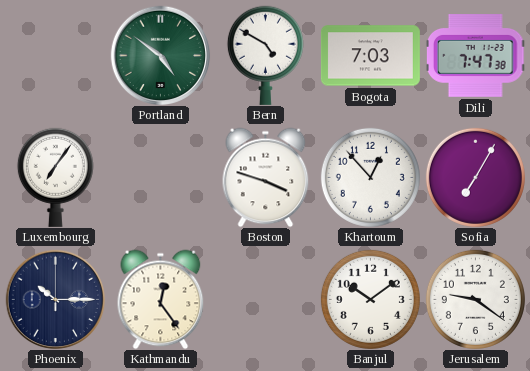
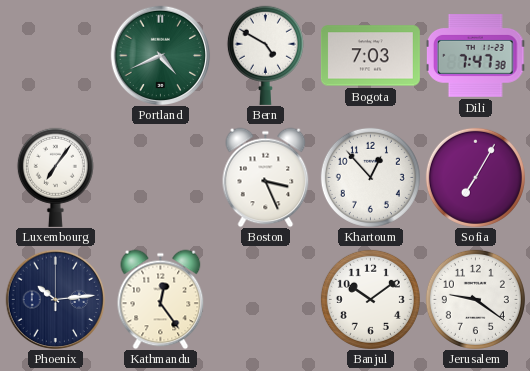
Portland: 4:51 -> 4:41
Boston: 3:48 -> 3:26
Phoenix: 10:15 -> 10:14
